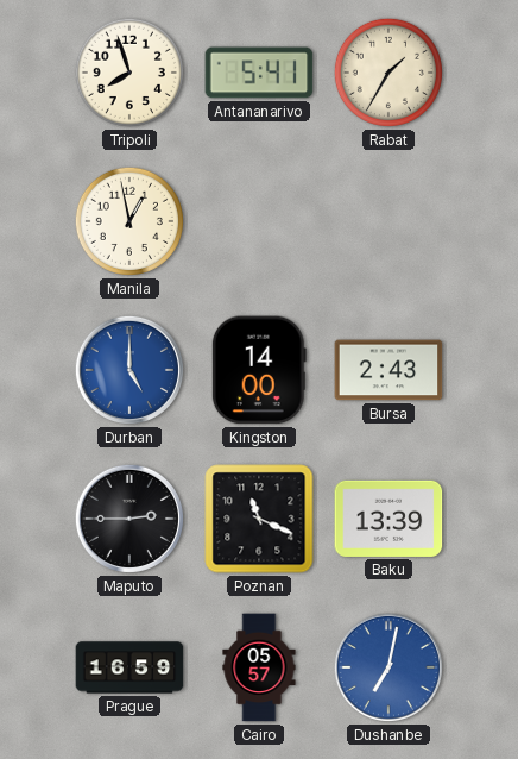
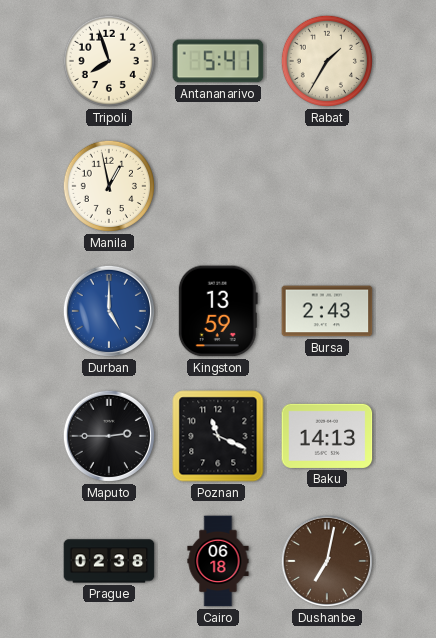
Kingston: 14:00 -> 13:59
Baku: 13:39 -> 14:13
Prague: 16:59 -> 02:38
Cairo: 05:57 -> 06:18
Dushanbe dial: blue -> brown
